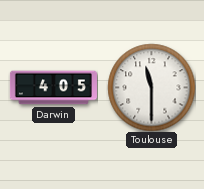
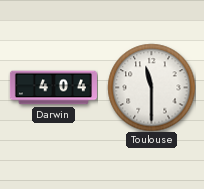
Darwin: 4:05 -> 4:04
